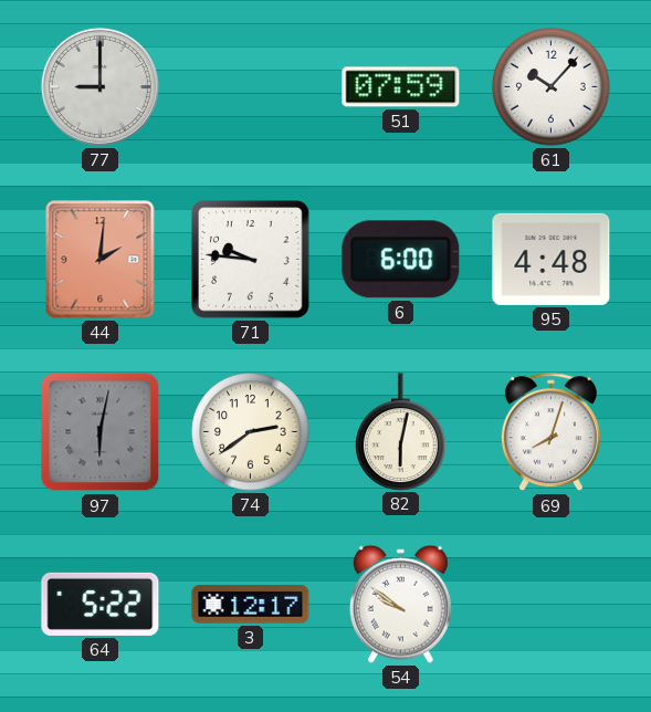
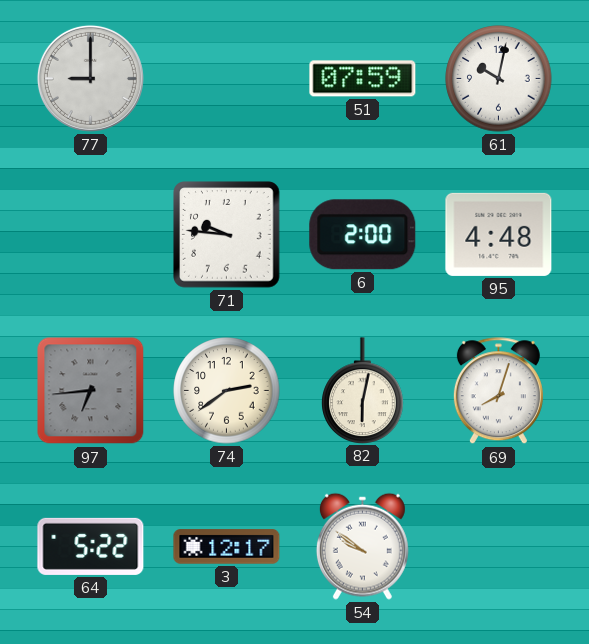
61: 10:07 -> 10:02
44: 2:01 -> none
6: 6:00 -> 2:00
97: 6:02 -> 6:44
